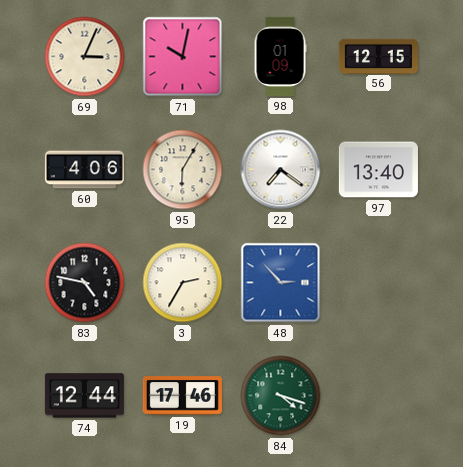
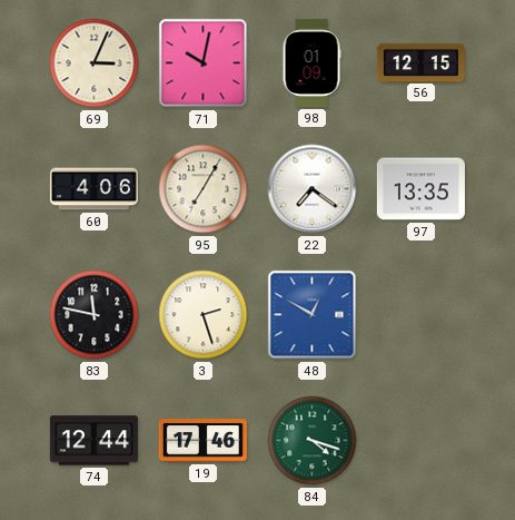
95: 6:05 -> 7:05
97: 13:40 -> 13:35
83: 4:47 -> 11:47
3: 2:35 -> 2:27
48: 2:53 -> 12:50
